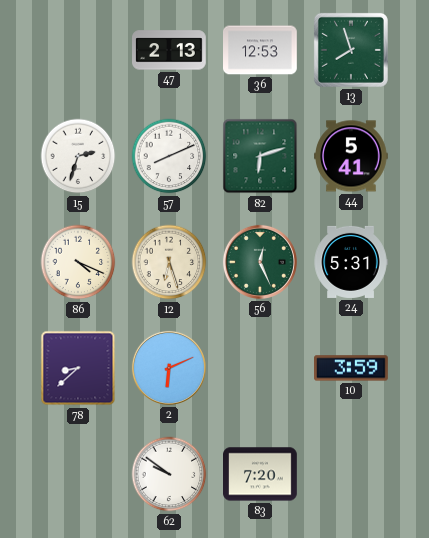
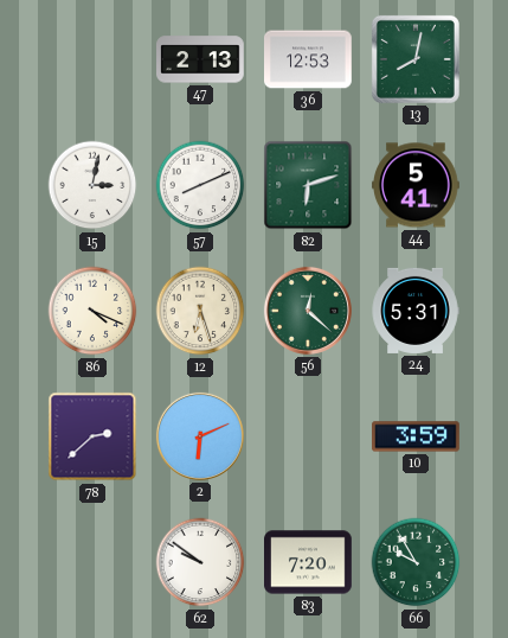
13: 7:57 -> 8:02
15: 2:33 -> 3:02
56: 12:26 -> 12:22
78: 8:38 -> 2:38
66: none -> 9:55
